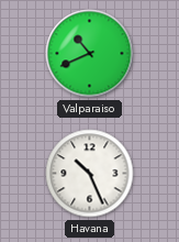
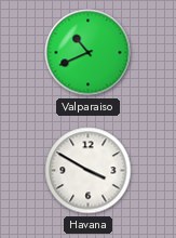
Havana: 10:26 -> 3:50
